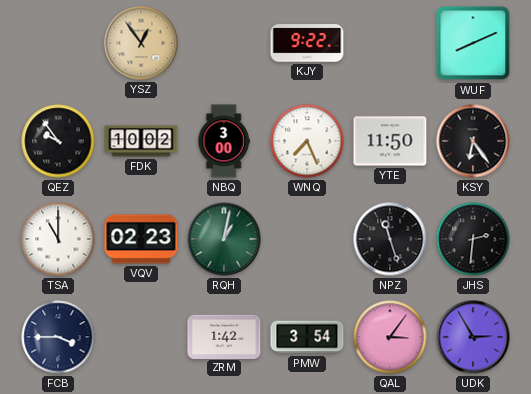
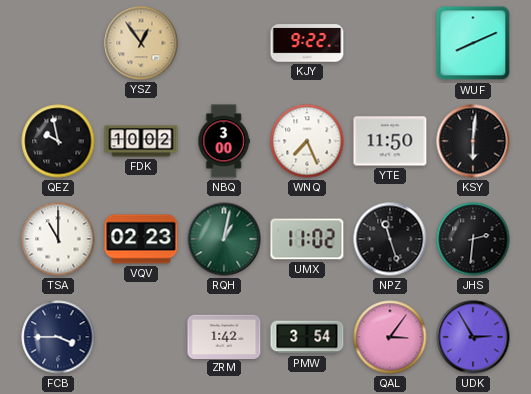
QEZ: 9:54 -> 9:58
KSY: 6:24 -> 6:01
UMX: none -> 11:02
